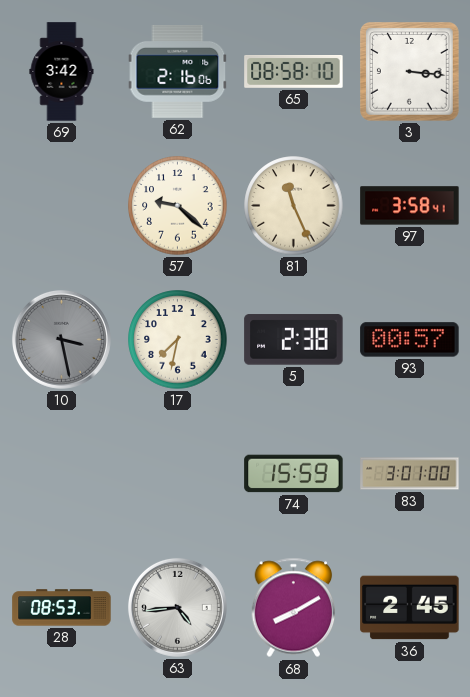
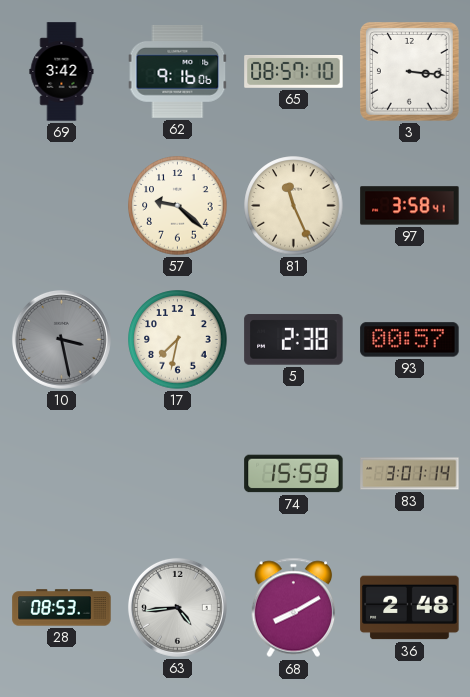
62: 2:16 -> 9:16
65: 08:58 -> 08:57
83: 3:01:00 -> 3:01:14
36: 2:45 -> 2:48
